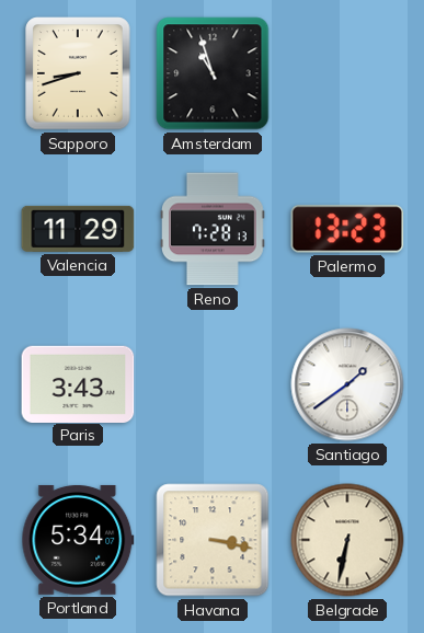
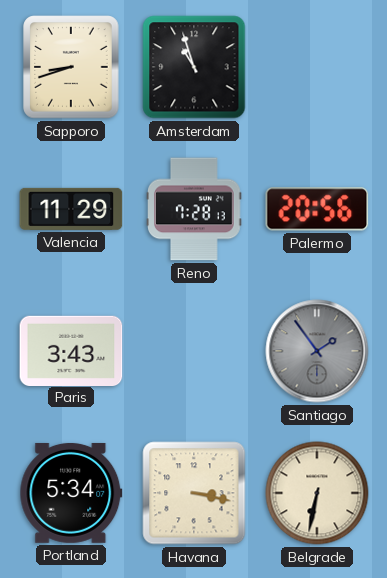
Palermo: 13:23 -> 20:56
Santiago: 1:39 -> 1:54
Santiago dial: white -> grey
